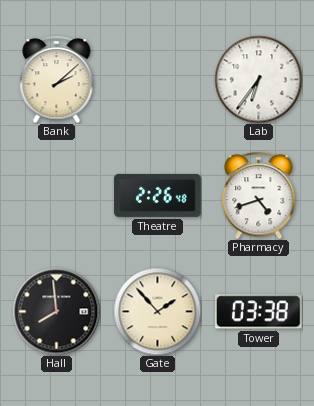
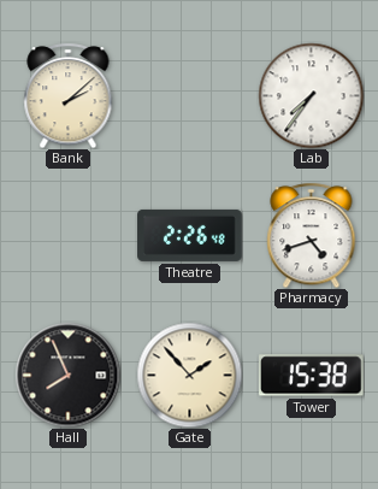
Lab: 6:36 -> 7:36
Hall: 7:59 -> 7:56
Tower: 03:38 -> 15:38
